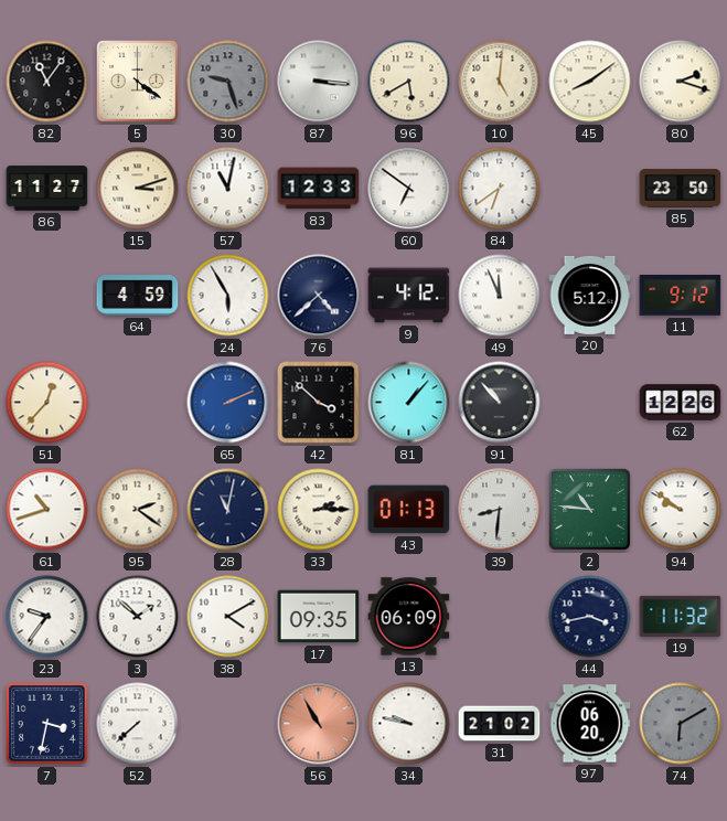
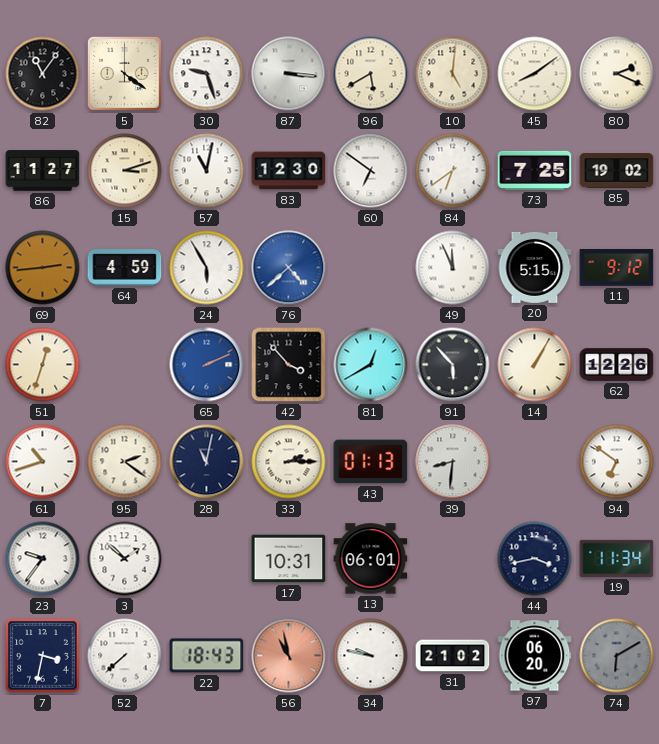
30 dial: grey -> white
80: 2:18 -> 2:19
83: 12:33 -> 12:30
73: none -> 7:25
85: 23:50 -> 19:02
69: none -> 2:44
76 dial: navy -> blue
9: 4:12 -> none
20: 5:12 -> 5:15
51: 12:37 -> 12:33
42: 3:52 -> 3:53
81: 1:07 -> 12:40
91: 10:53 -> 5:53
14: none -> 1:05
2: 10:46 -> none
94: 9:51 -> 6:51
38: 4:10 -> none
17: 09:35 -> 10:31
13: 06:09 -> 06:01
19: 11:32 -> 11:34
22: none -> 18:43
56: 10:55 -> 10:58
